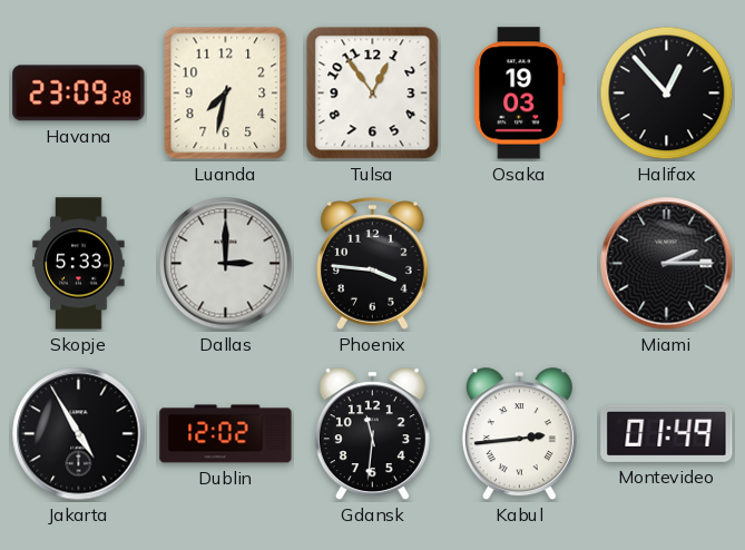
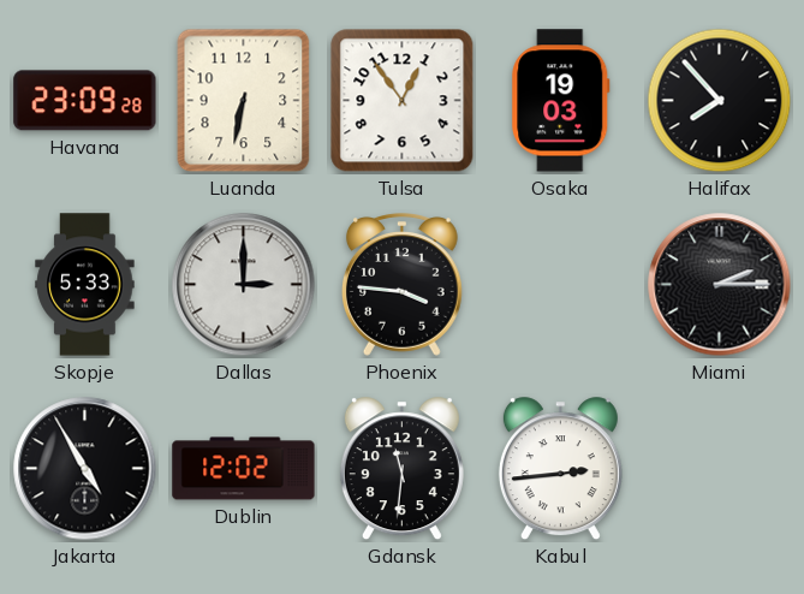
Luanda: 7:32 -> 6:32
Halifax: 12:53 -> 7:53
Montevideo: 01:49 -> none
